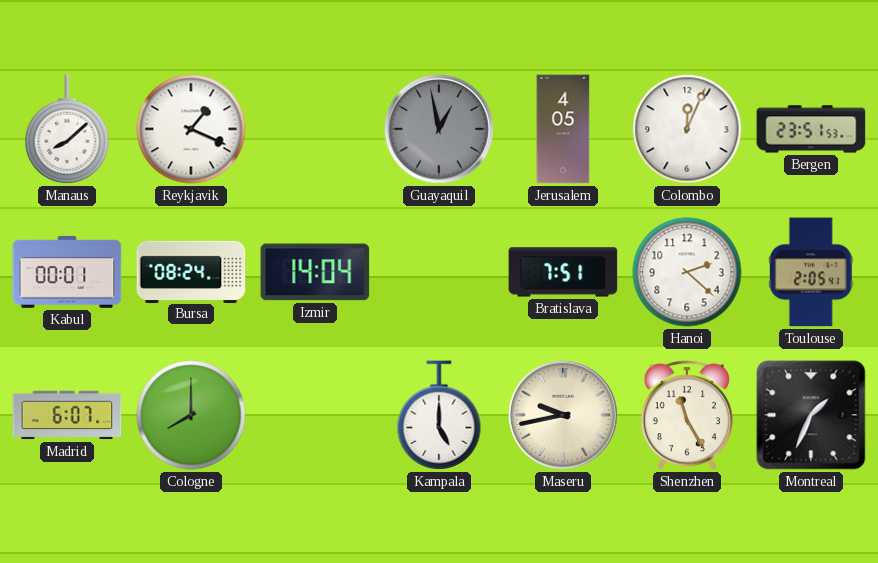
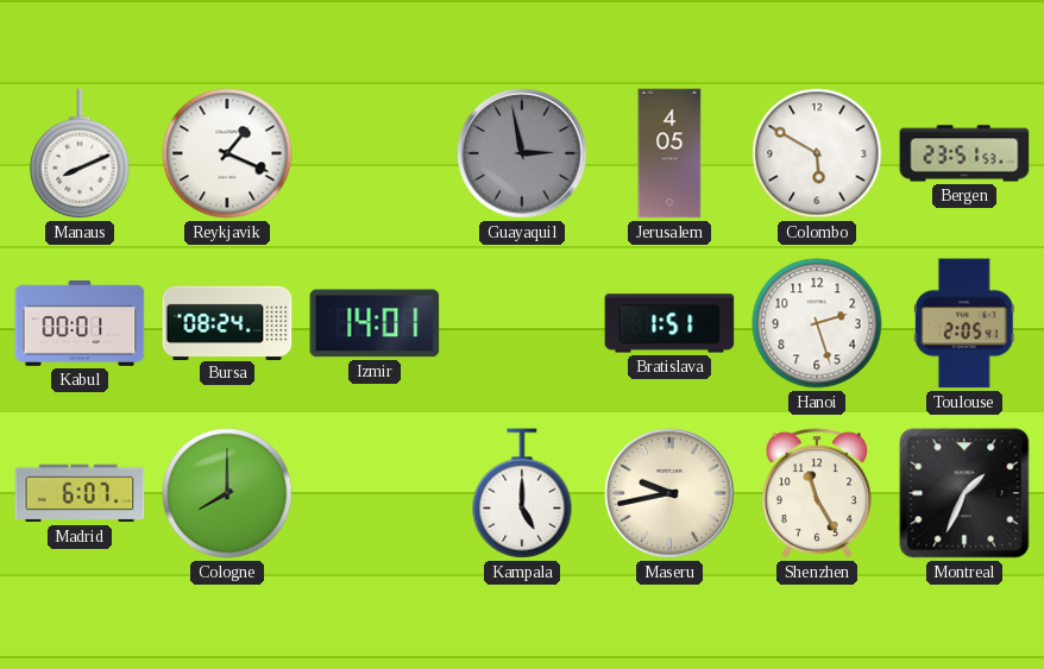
Manaus: 8:08 -> 8:11
Guayaquil: 12:58 -> 2:58
Colombo: 12:04 -> 5:50
Izmir: 14:04 -> 14:01
Bratislava: 7:51 -> 1:51
Hanoi: 2:22 -> 2:27
